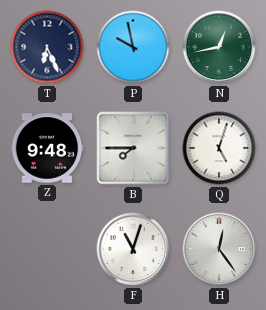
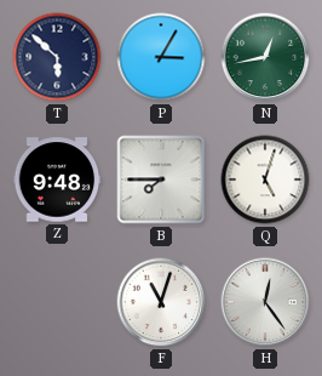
T: 6:26 -> 5:52
P: 9:58 -> 3:05
